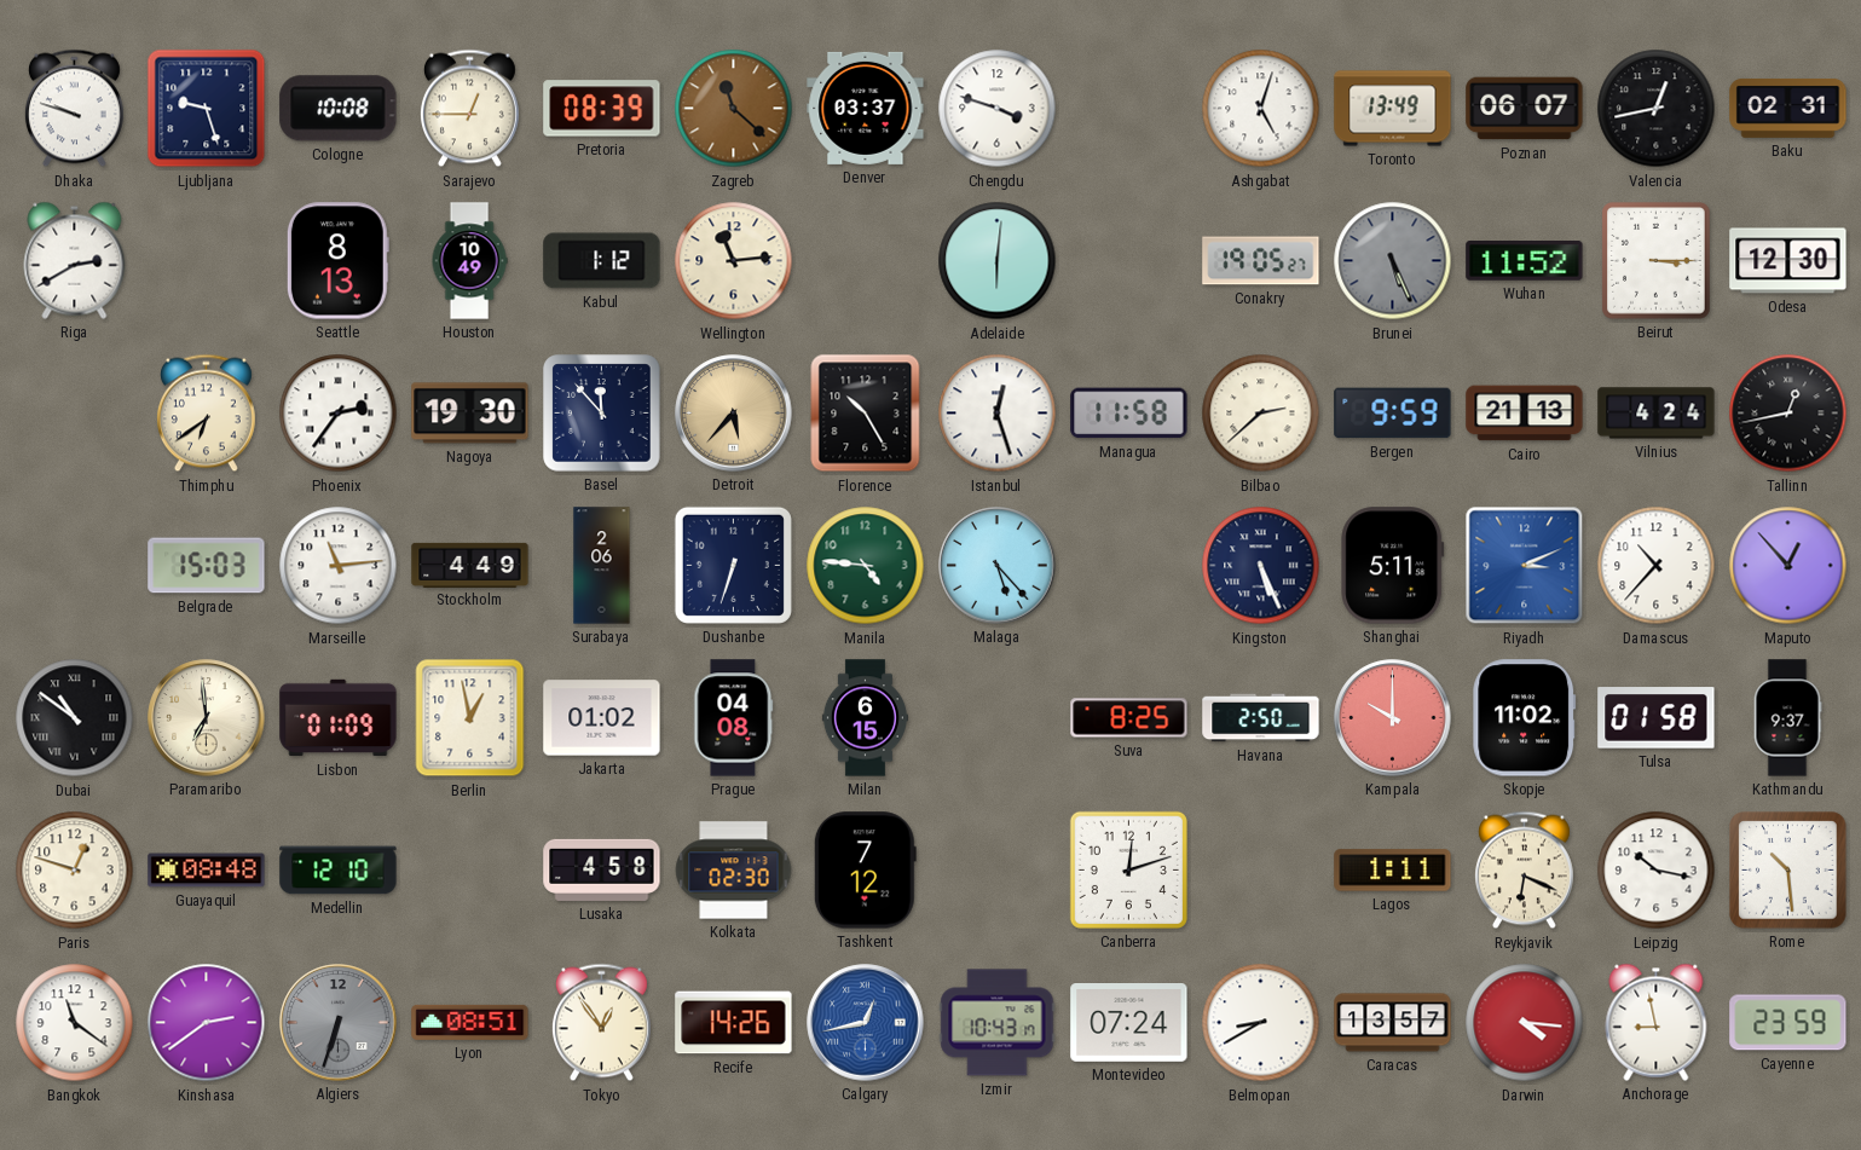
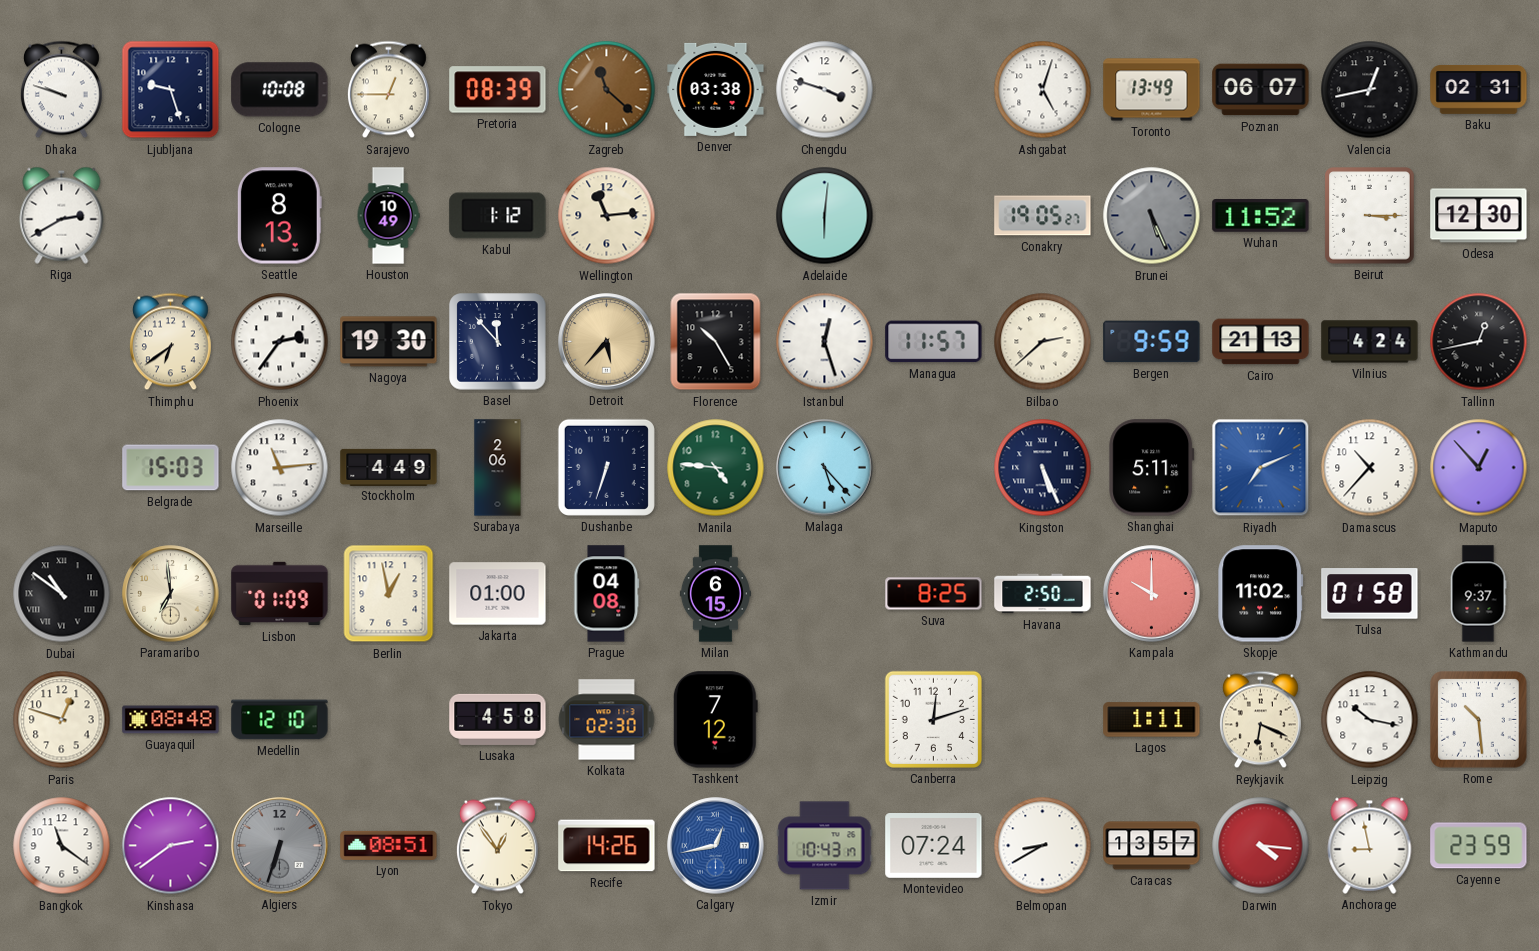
Denver: 03:37 -> 03:38
Managua: 11:58 -> 11:57
Riyadh: 3:11 -> 7:11
Jakarta: 01:02 -> 01:00
